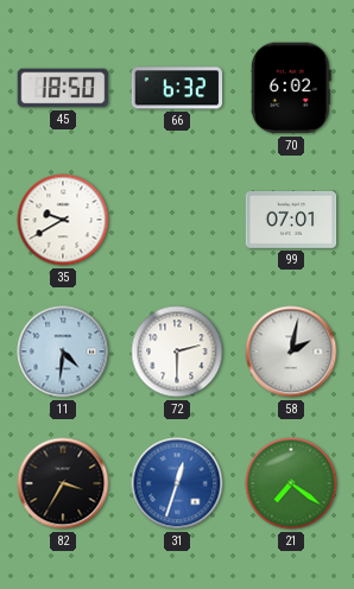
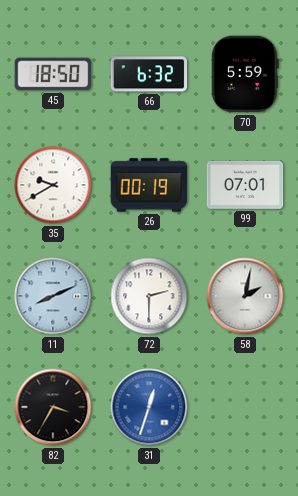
70: 6:02 -> 5:59
26: none -> 00:19
11: 4:31 -> 8:11
21: 7:21 -> none
